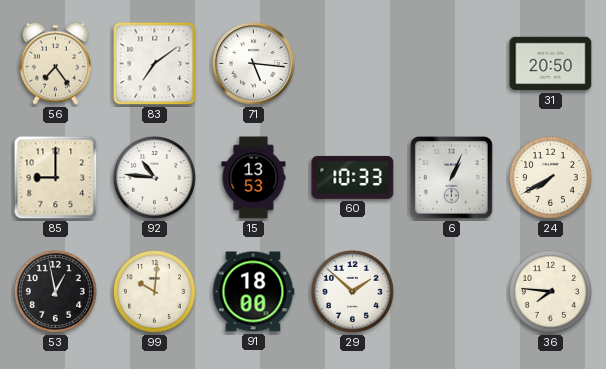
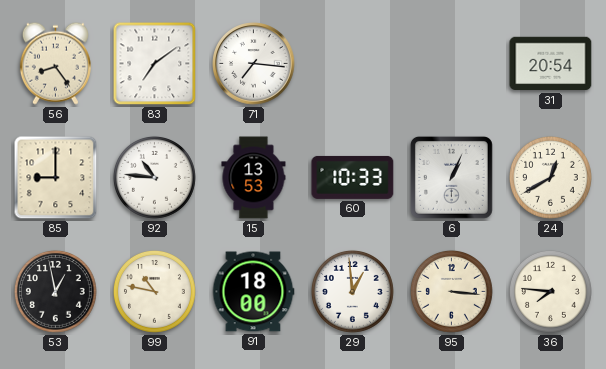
56: 7:24 -> 8:24
71: 5:16 -> 7:16
31: 20:50 -> 20:54
24: 7:40 -> 12:40
99: 10:01 -> 10:47
29: 1:52 -> 12:59
95: none -> 3:16
